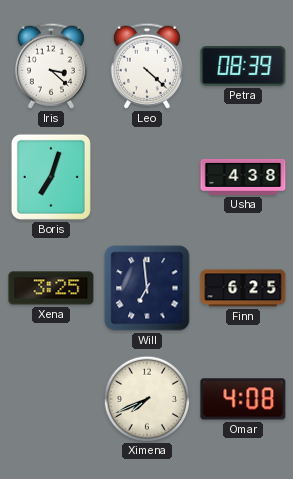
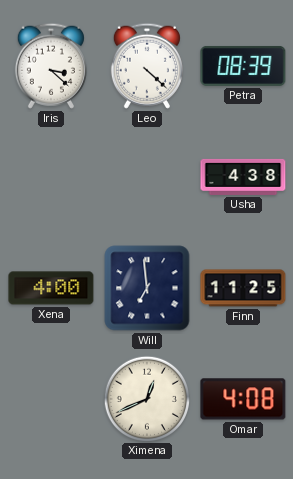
Boris: 7:03 -> none
Xena: 3:25 -> 4:00
Finn: 6:25 -> 11:25
Ximena: 7:41 -> 12:41
